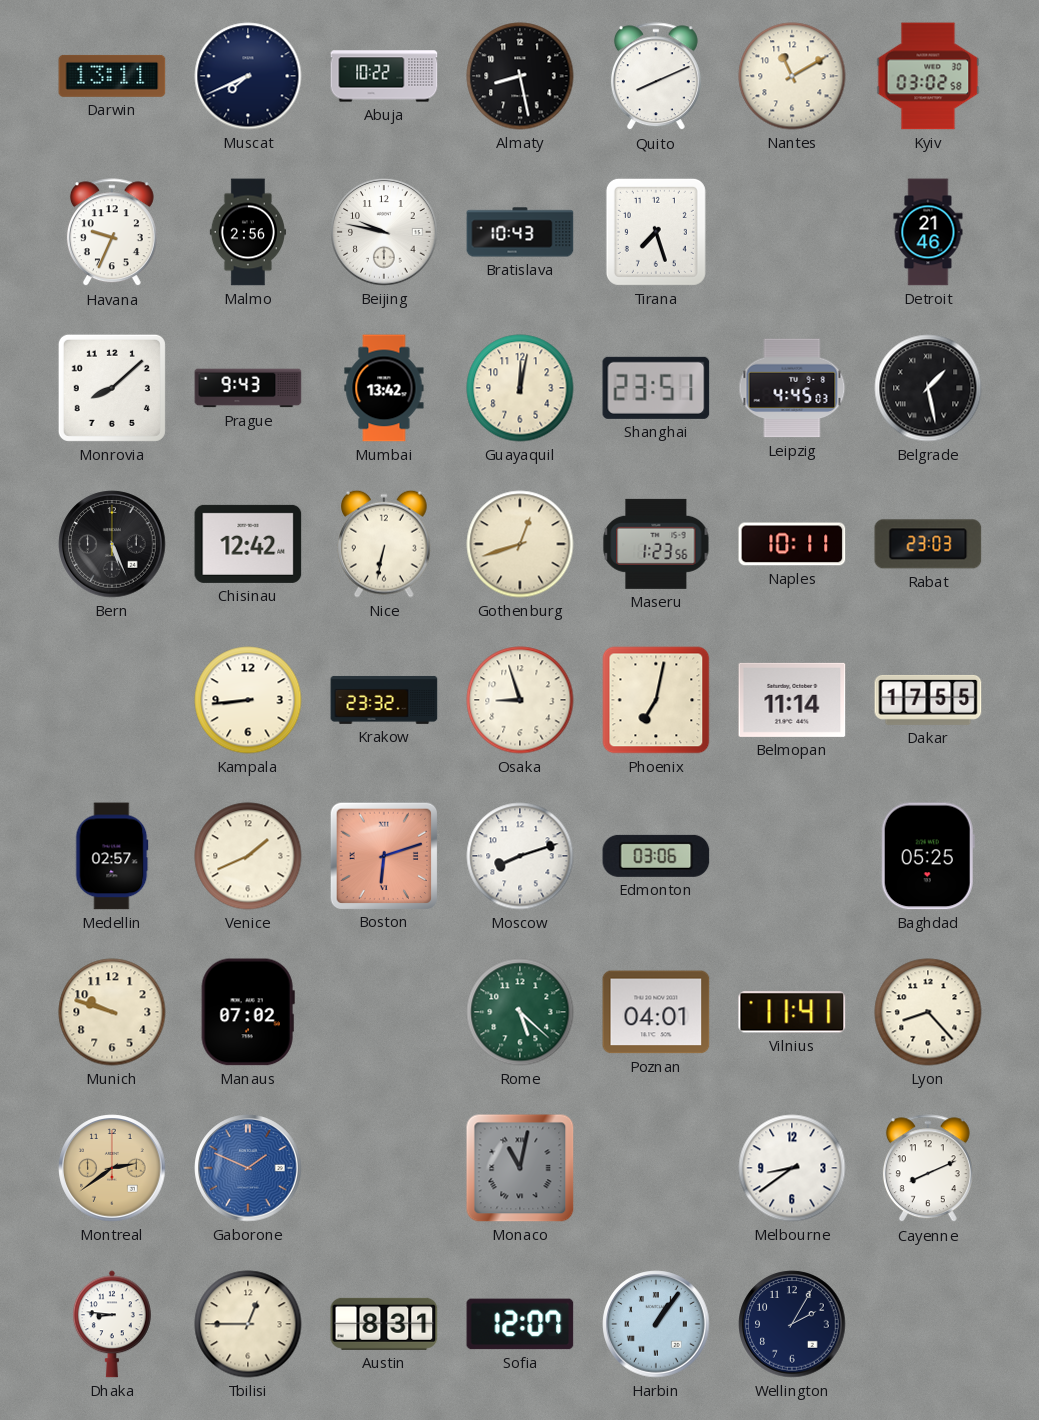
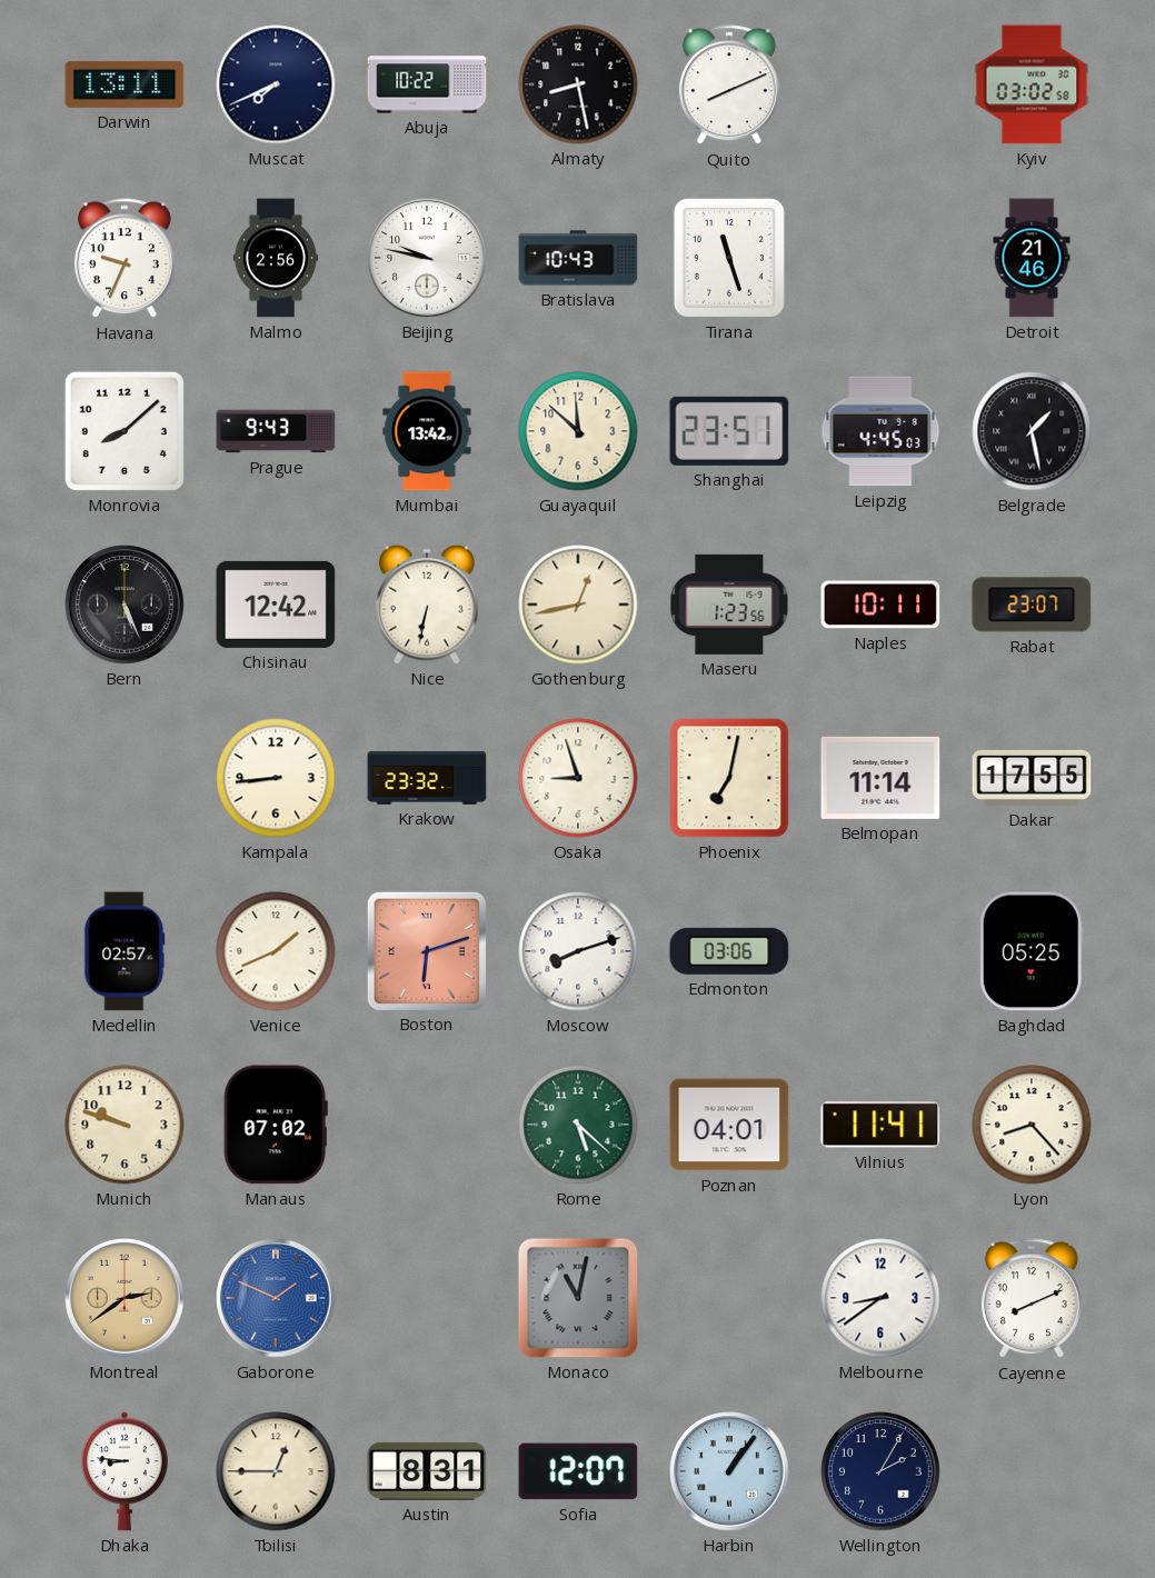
Nantes: 11:10 -> none
Tirana: 7:27 -> 11:27
Guayaquil: 12:02 -> 11:52
Gothenburg: 12:42 -> 12:43
Rabat: 23:03 -> 23:07
